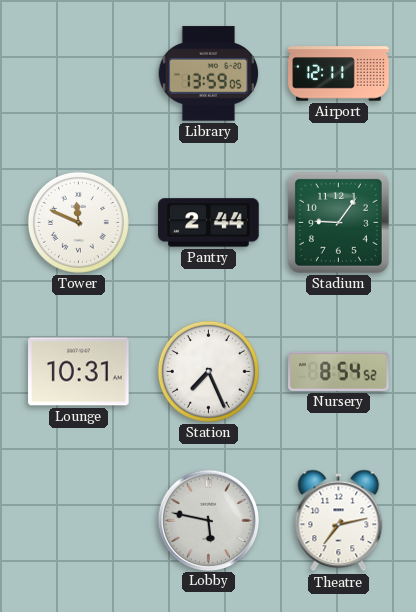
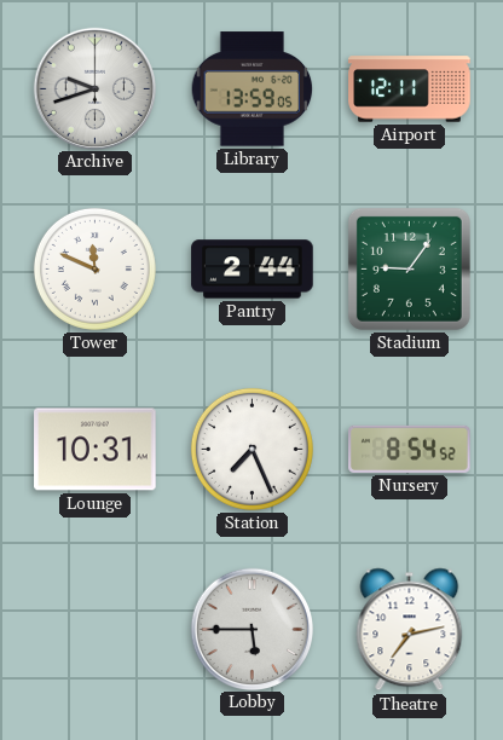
Archive: none -> 9:42
Lobby: 5:47 -> 5:45
